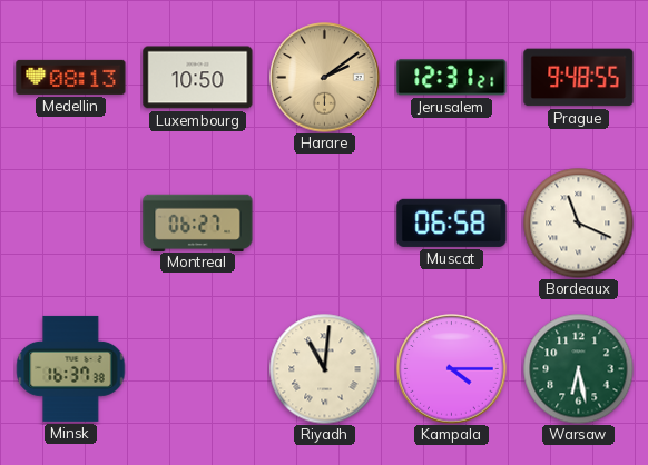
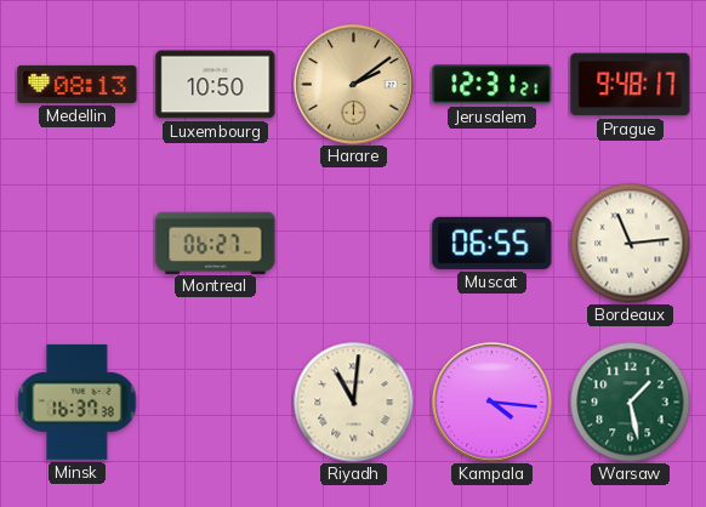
Prague: 9:48:55 -> 9:48:17
Muscat: 06:58 -> 06:55
Bordeaux: 11:19 -> 11:14
Kampala: 4:15 -> 4:16
Warsaw: 6:28 -> 1:28
